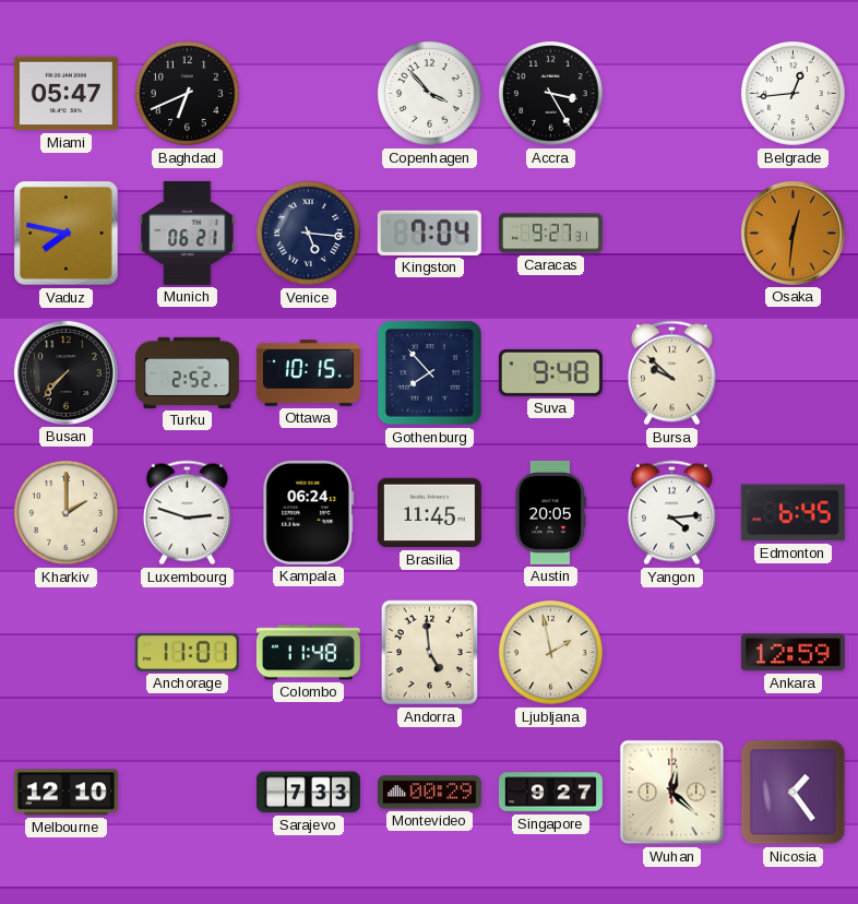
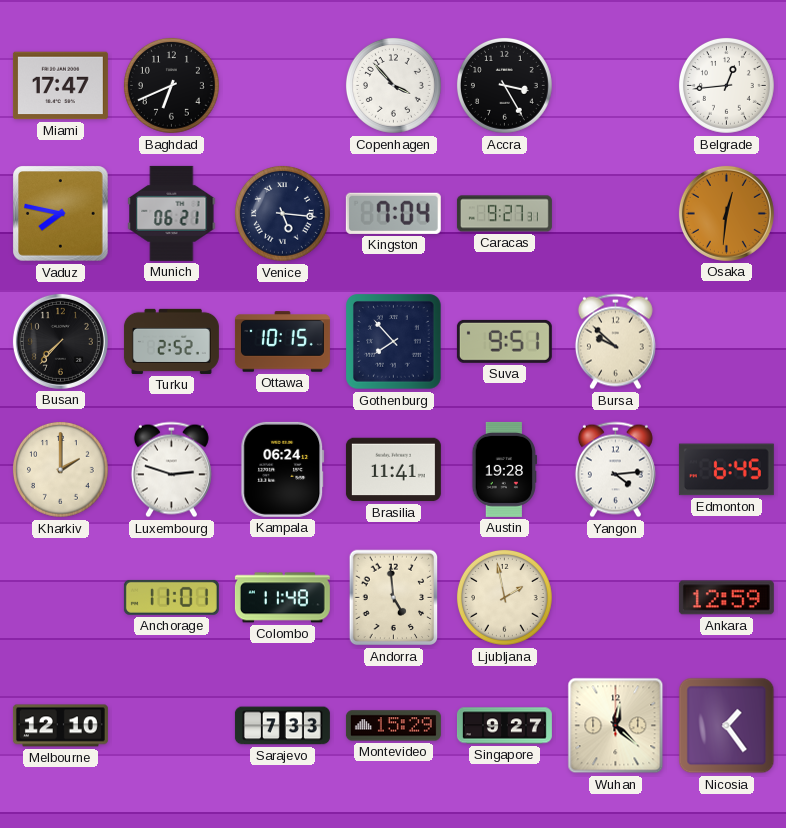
Miami: 05:47 -> 17:47
Suva: 9:48 -> 9:51
Brasilia: 11:45 -> 11:41
Austin: 20:05 -> 19:28
Montevideo: 00:29 -> 15:29
